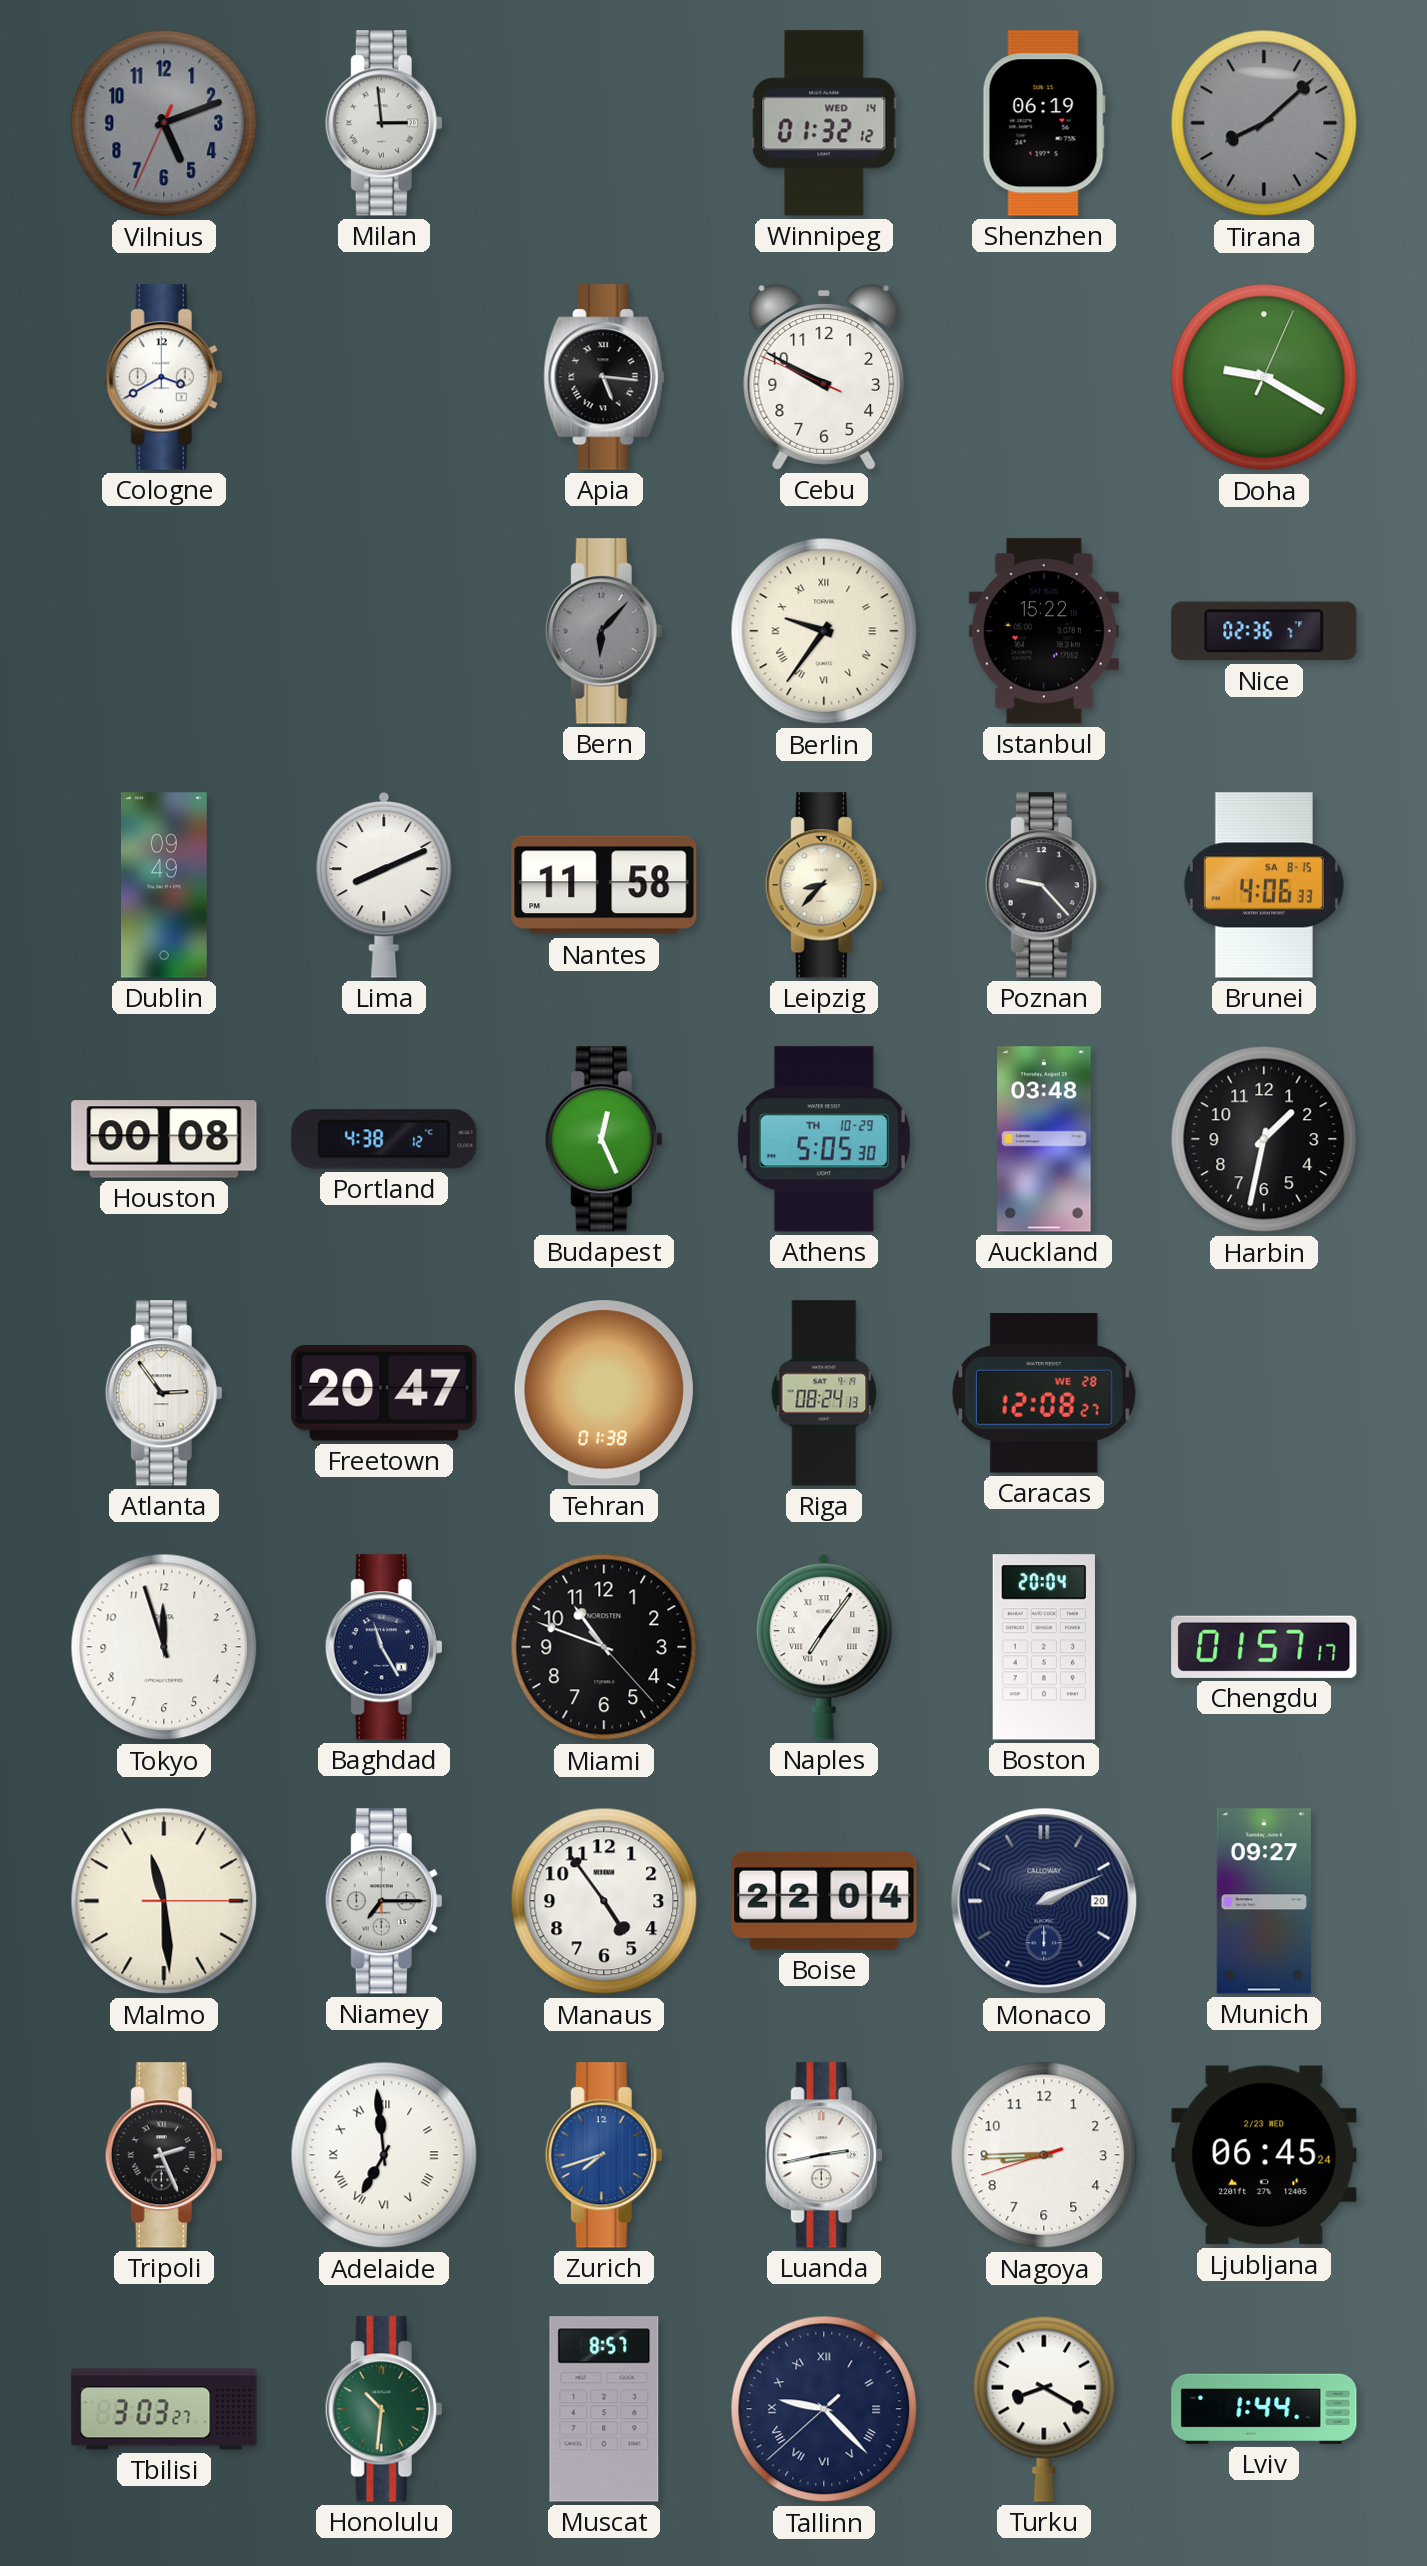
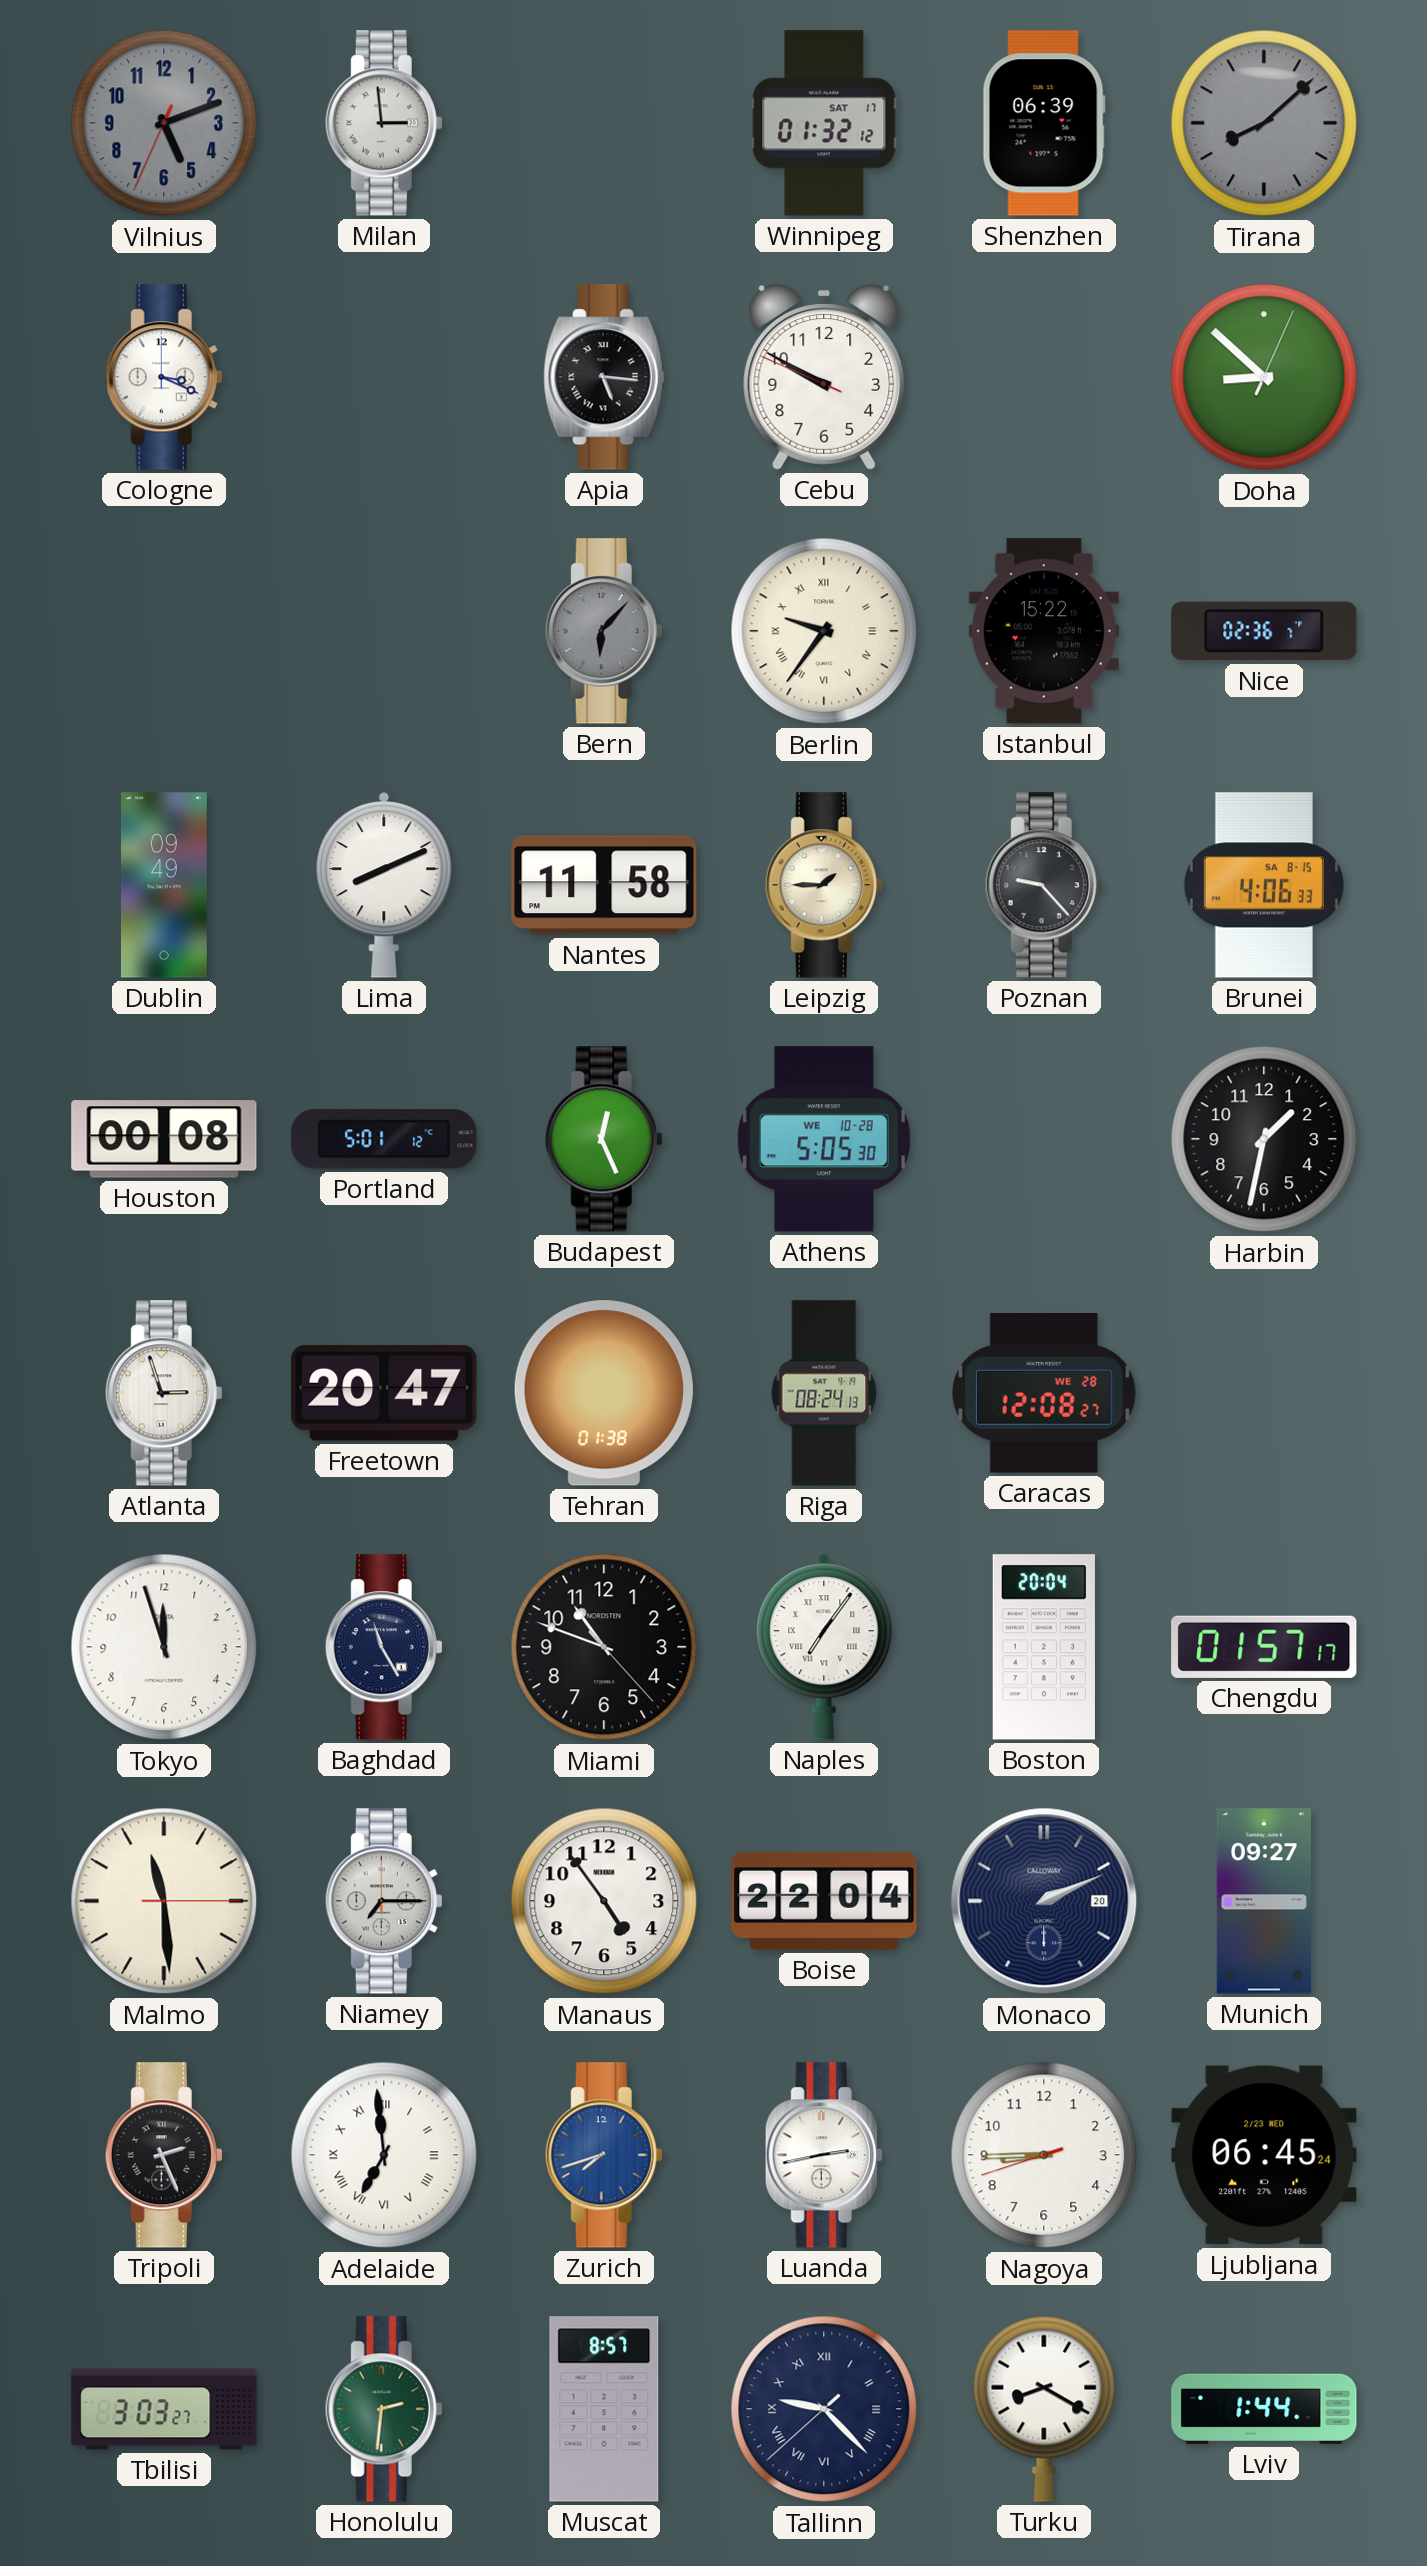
Winnipeg date: WED 14 -> SAT 17
Shenzhen: 06:19 -> 06:39
Cologne: 3:40 -> 3:19
Doha: 9:20 -> 8:52
Leipzig: 8:37 -> 1:45
Portland: 4:38 -> 5:01
Athens date: TH 10-29 -> WE 10-28
Auckland: 03:48 -> none
Atlanta: 2:54 -> 2:57
Honolulu: 10:31 -> 2:31
